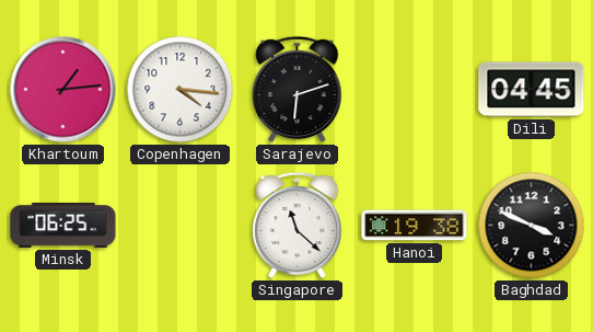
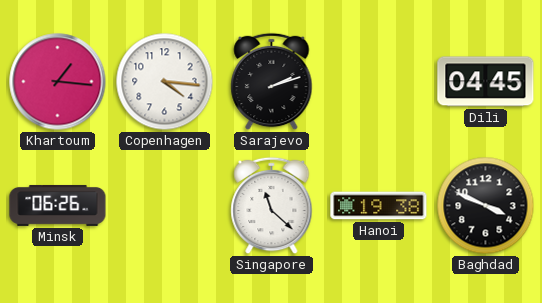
Khartoum: 1:14 -> 1:16
Sarajevo: 6:12 -> 2:12
Minsk: 06:25 -> 06:26
